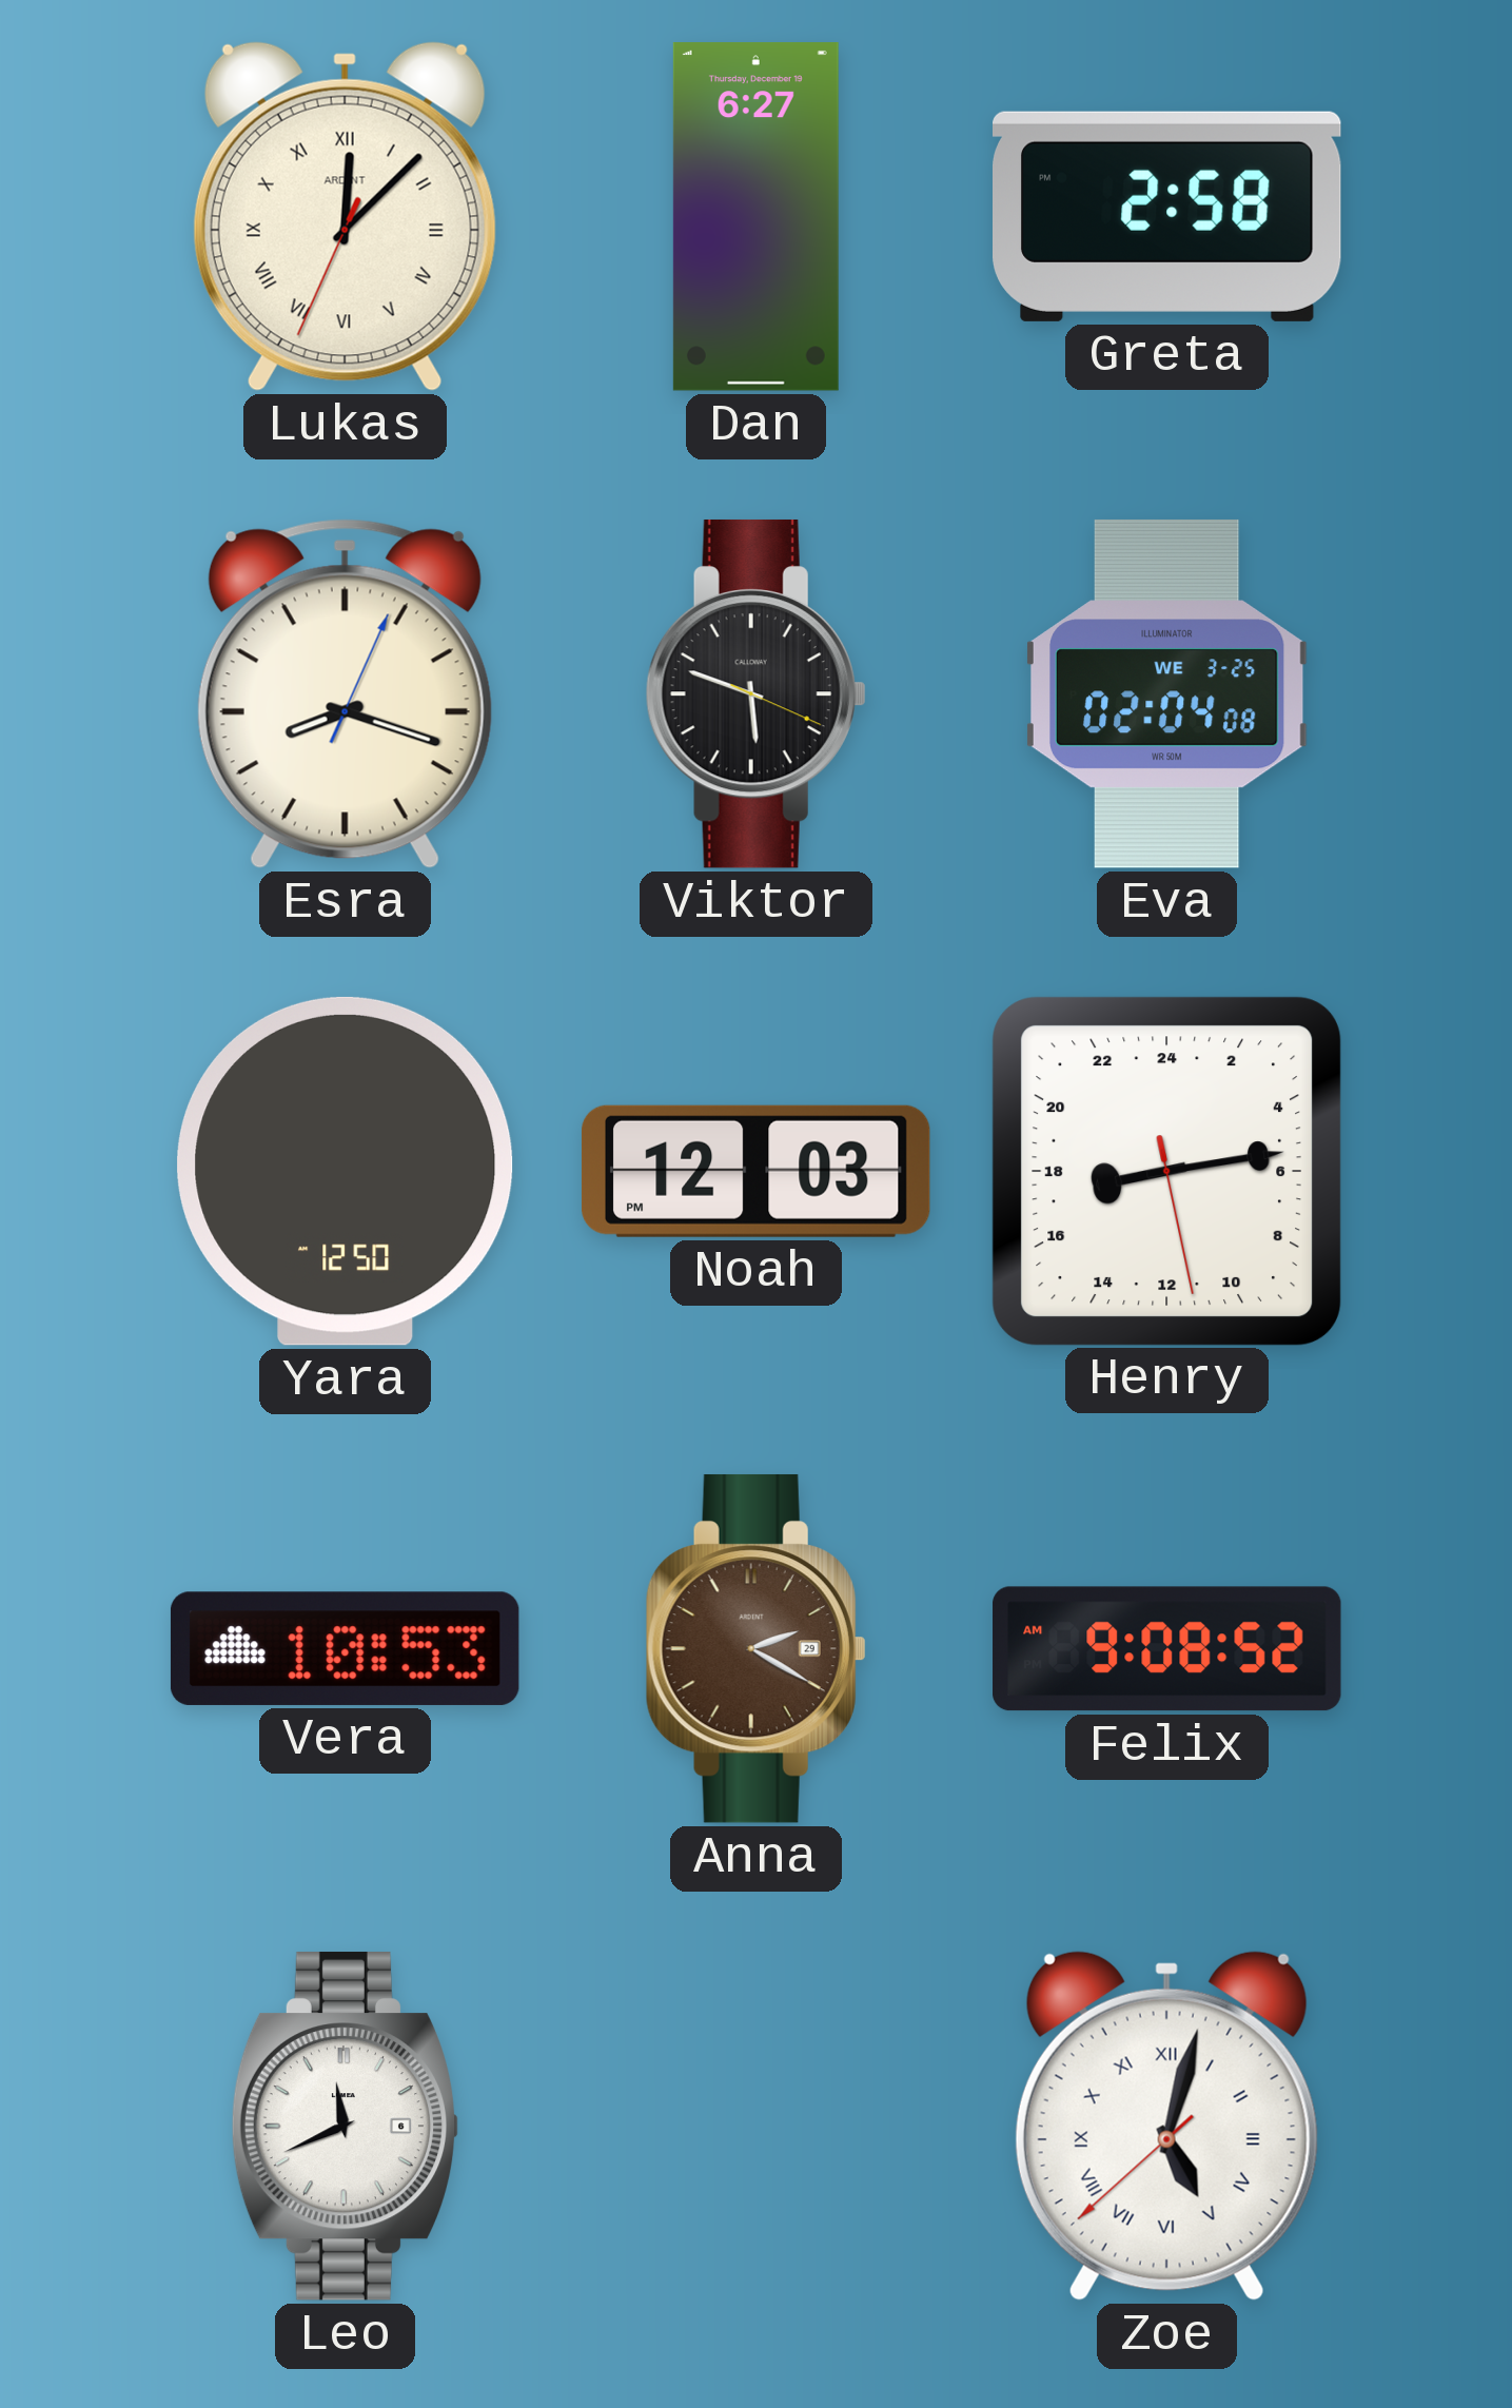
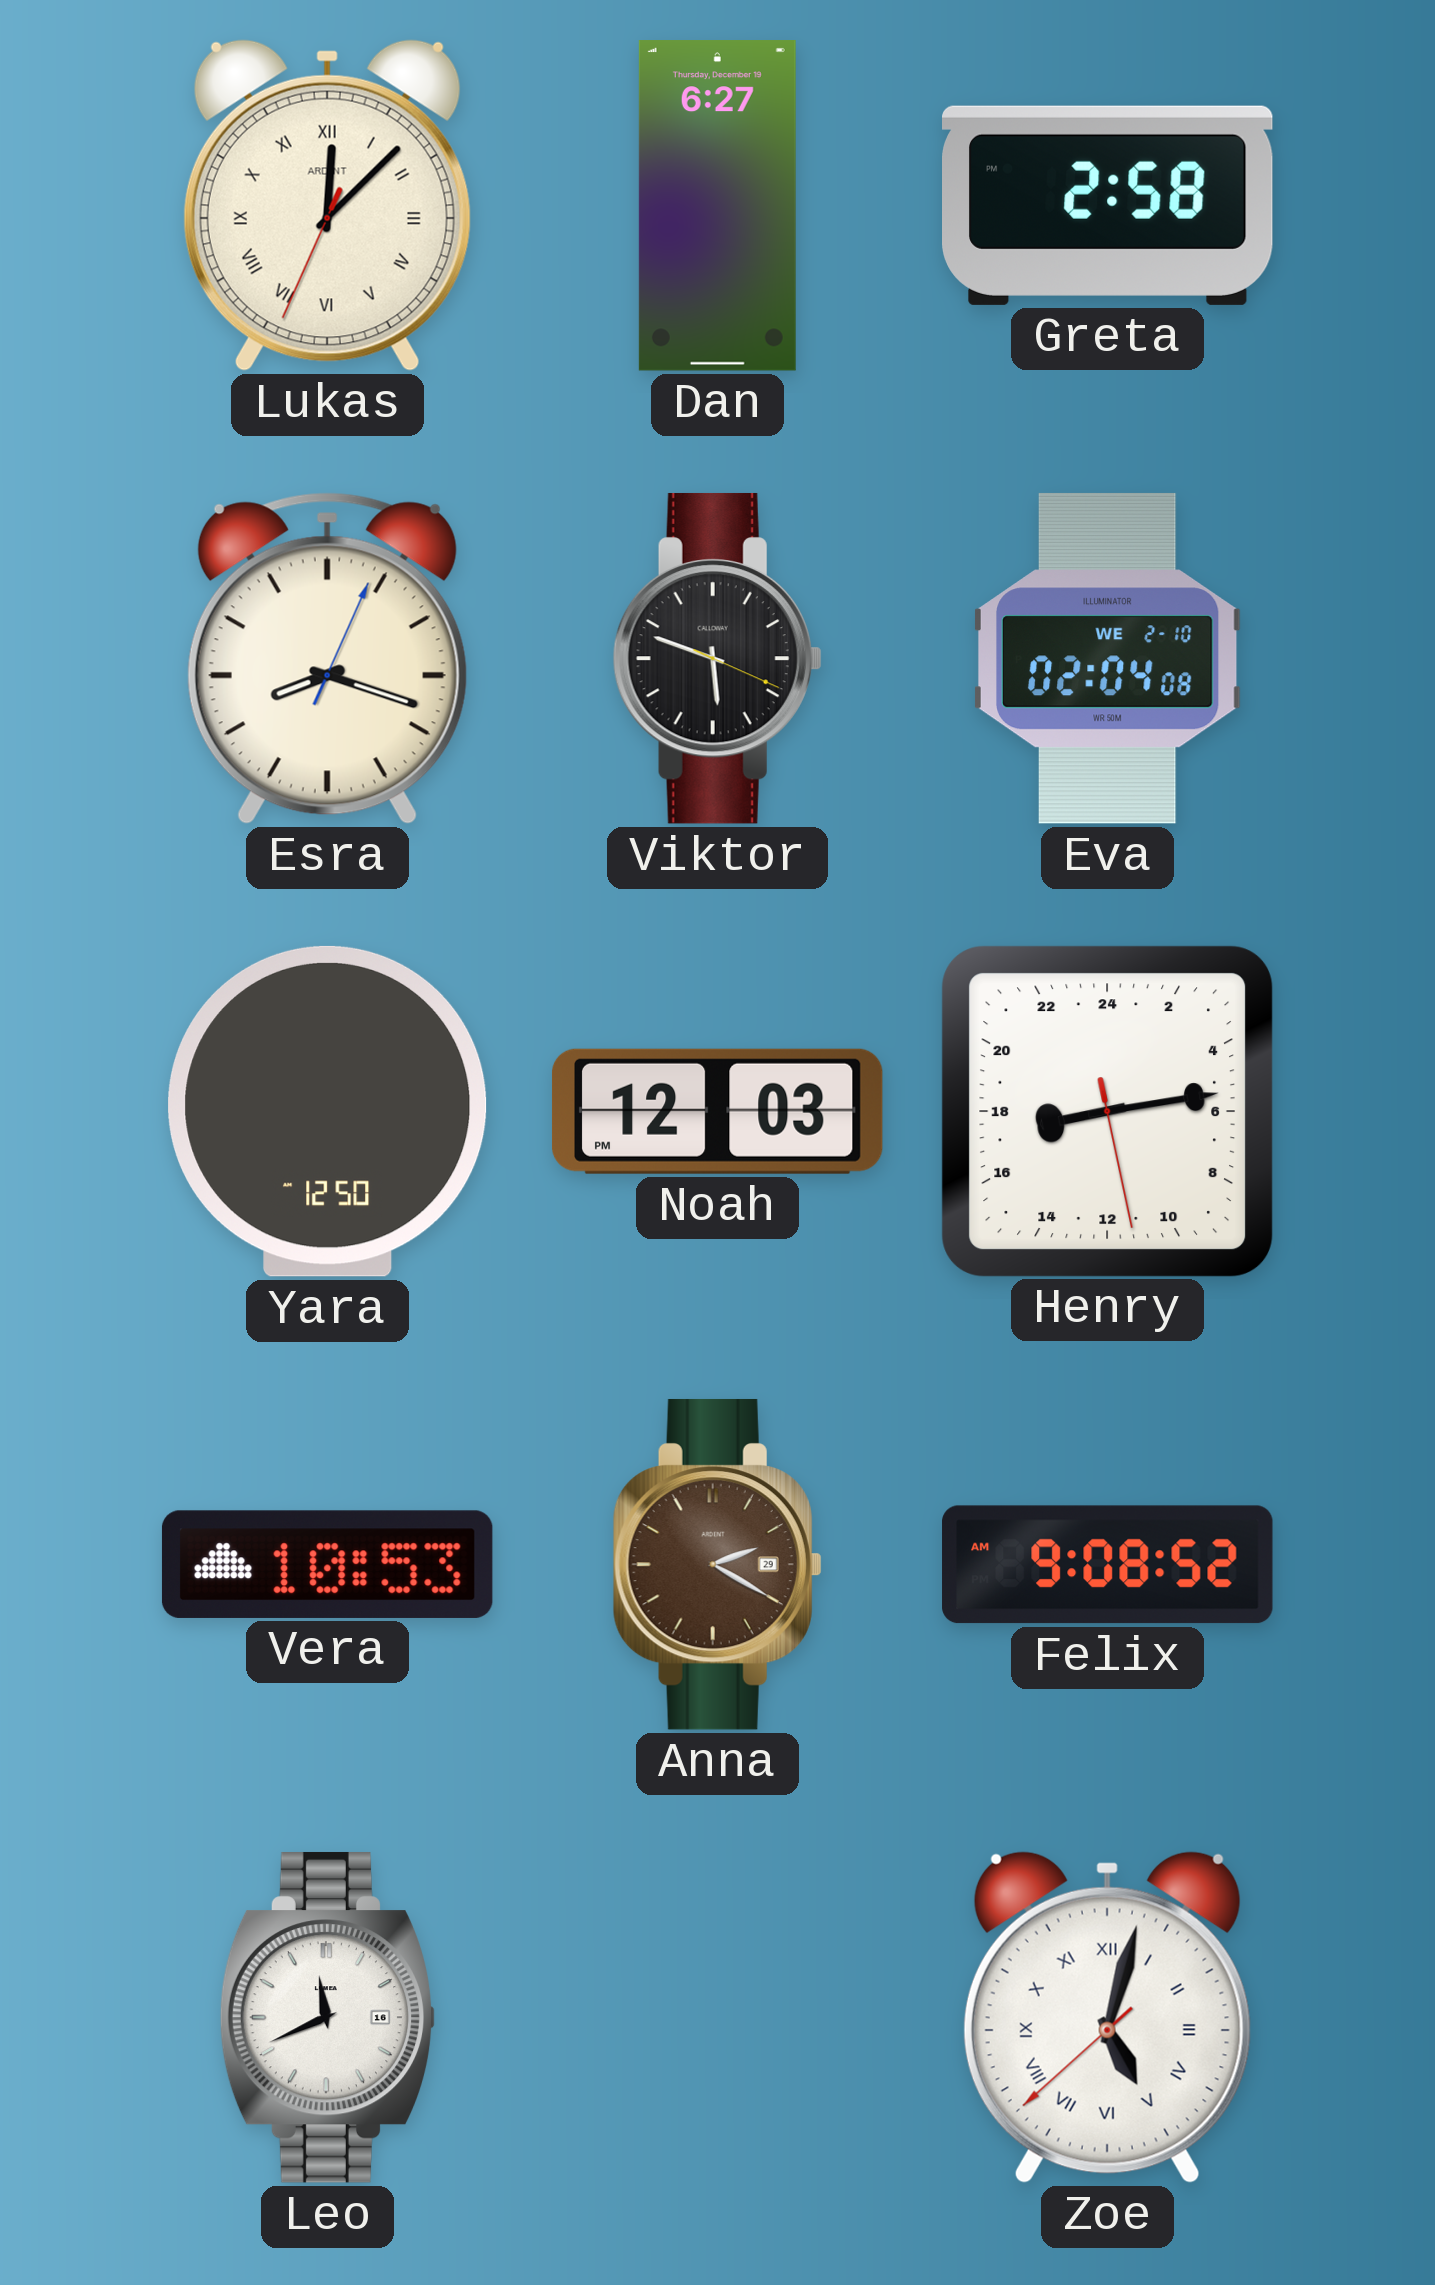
Eva date: WE 3-25 -> WE 2-10
Leo date: 6 -> 16
